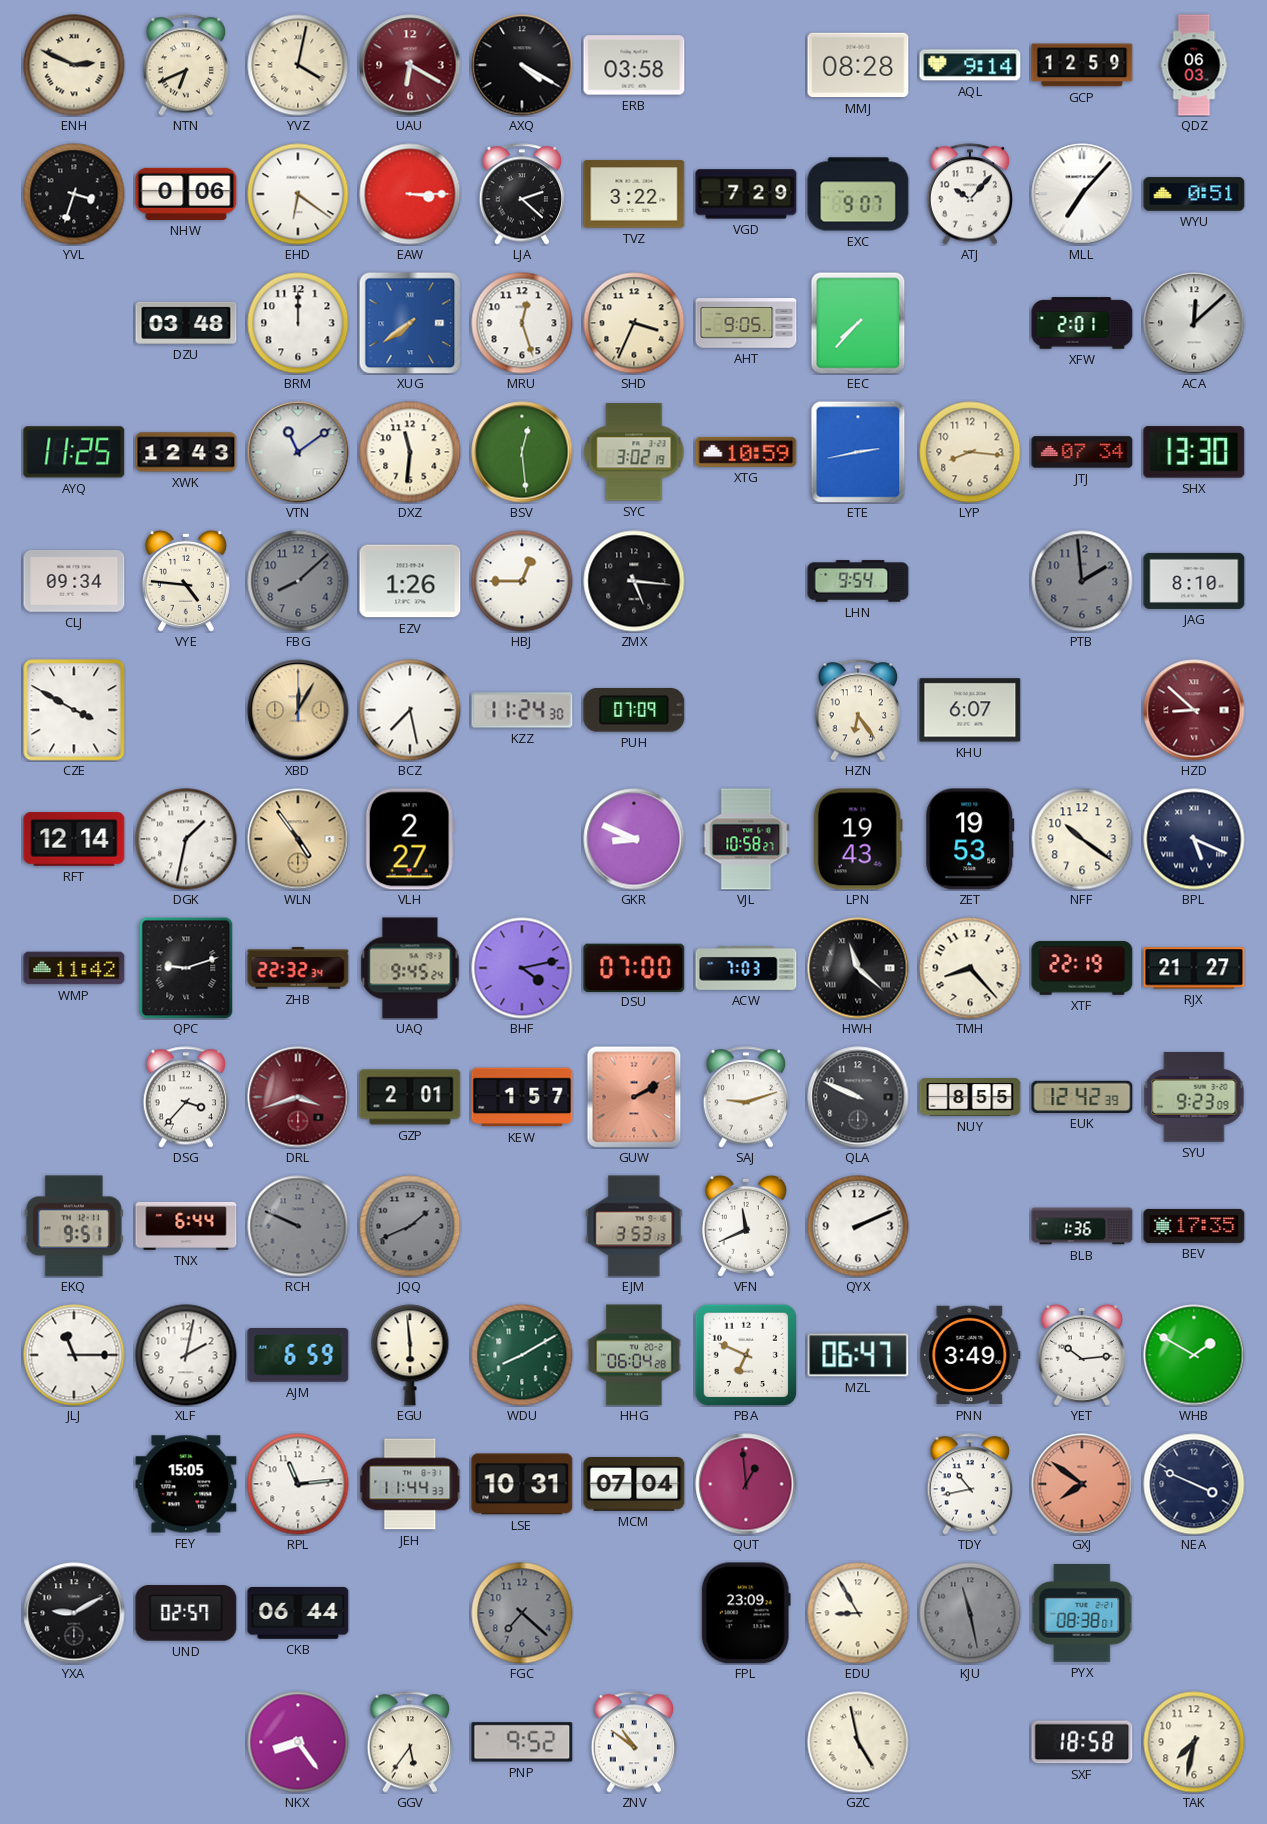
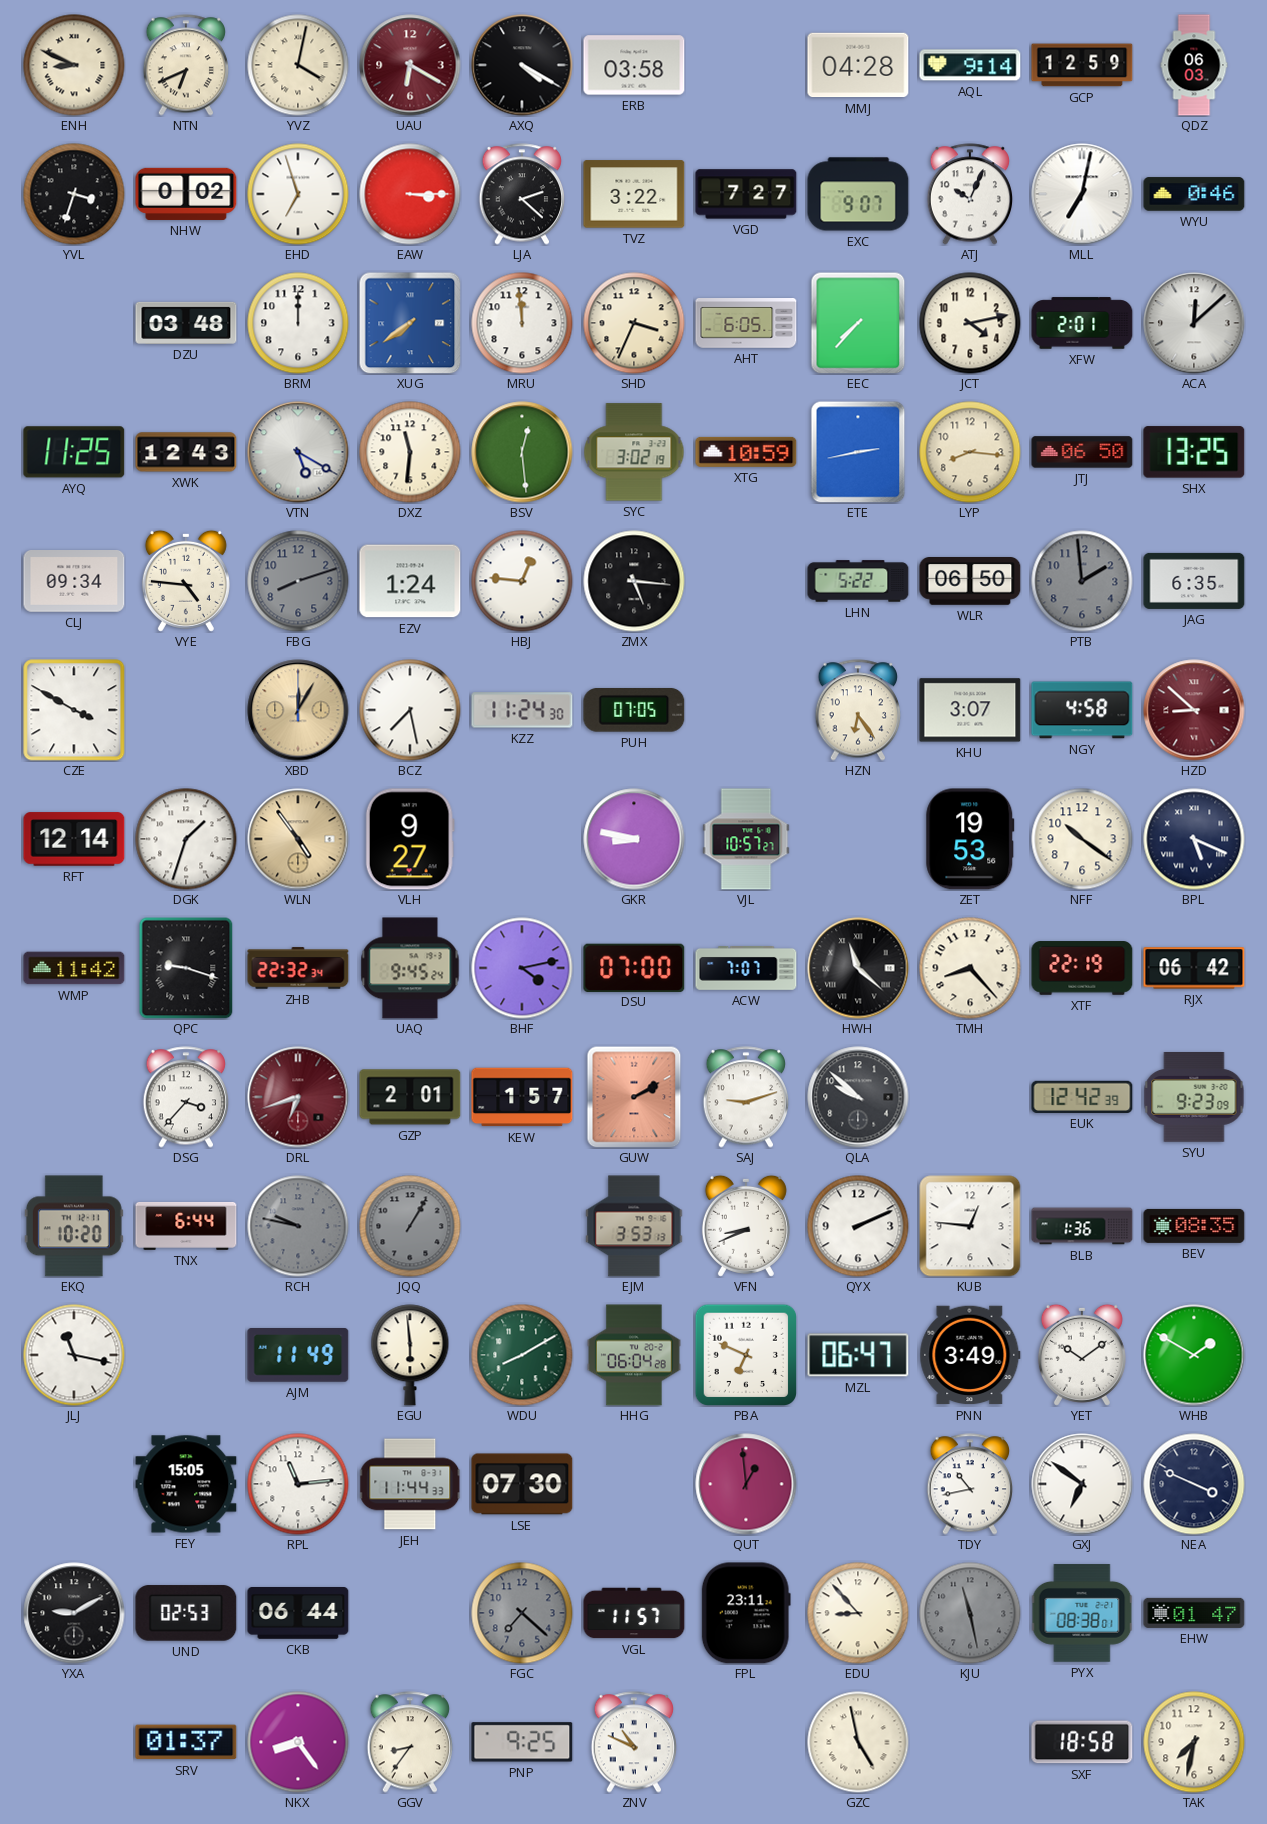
ENH: 2:49 -> 8:49
MMJ: 08:28 -> 04:28
NHW: 0:06 -> 0:02
EHD: 6:21 -> 6:57
VGD: 7:29 -> 7:27
ATJ: 10:07 -> 10:04
MLL: 7:07 -> 7:02
WYU: 0:51 -> 0:46
MRU: 12:27 -> 11:59
AHT: 9:05 -> 6:05
JCT: none -> 4:13
VTN: 11:09 -> 5:20
JTJ: 07:34 -> 06:50
SHX: 13:30 -> 13:25
FBG: 8:08 -> 8:12
EZV: 1:26 -> 1:24
HBJ: 12:45 -> 12:46
LHN: 9:54 -> 5:22
WLR: none -> 06:50
JAG: 8:10 -> 6:35
PUH: 07:09 -> 07:05
KHU: 6:07 -> 3:07
NGY: none -> 4:58
DGK: 1:32 -> 1:33
VLH: 2:27 -> 9:27
GKR: 8:49 -> 8:47
VJL: 10:58 -> 10:57
LPN: 19:43 -> none
QPC: 9:12 -> 9:18
ACW: 7:03 -> 7:07
RJX: 21:27 -> 06:42
DRL: 3:42 -> 6:42
QLA: 9:49 -> 9:52
NUY: 8:55 -> none
EKQ: 9:51 -> 10:20
RCH: 9:49 -> 9:47
JQQ: 1:41 -> 1:05
VFN: 11:41 -> 8:41
KUB: none -> 12:46
BEV: 17:35 -> 08:35
JLJ: 11:15 -> 11:17
XLF: 2:02 -> none
AJM: 6:59 -> 11:49
YET: 10:14 -> 10:09
LSE: 10:31 -> 07:30
MCM: 07:04 -> none
GXJ: 7:51 -> 6:51
GXJ dial: salmon -> white
UND: 02:57 -> 02:53
VGL: none -> 11:57
FPL: 23:09 -> 23:11
EDU: 8:55 -> 8:53
EHW: none -> 01:47
SRV: none -> 01:37
GGV: 5:36 -> 8:36
PNP: 9:52 -> 9:25
ZNV: 10:51 -> 10:49
